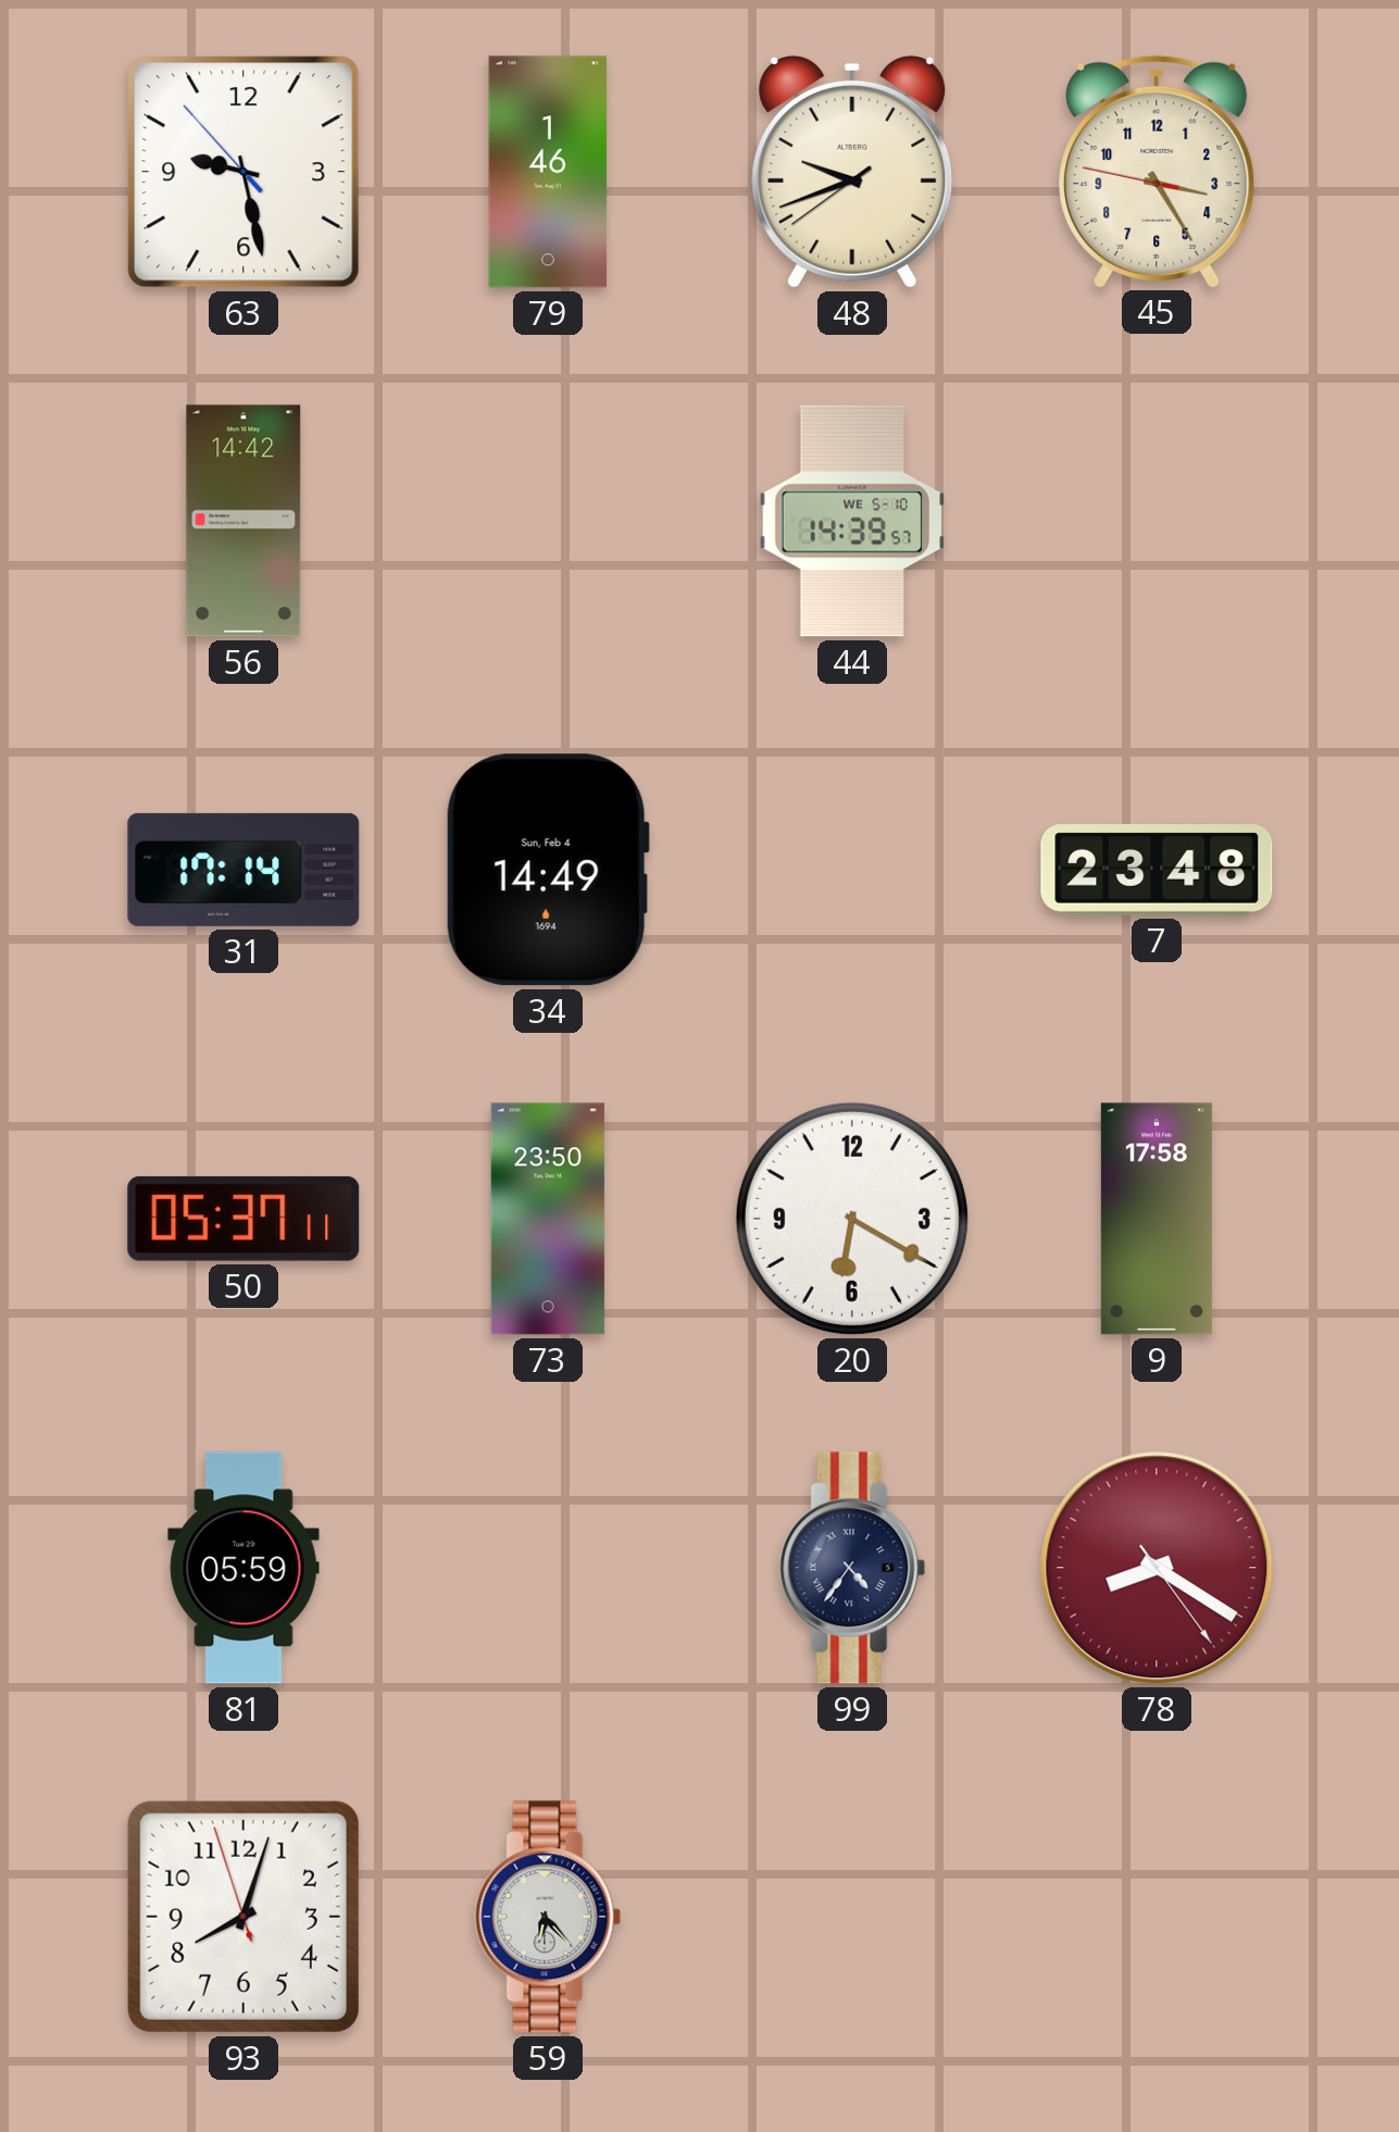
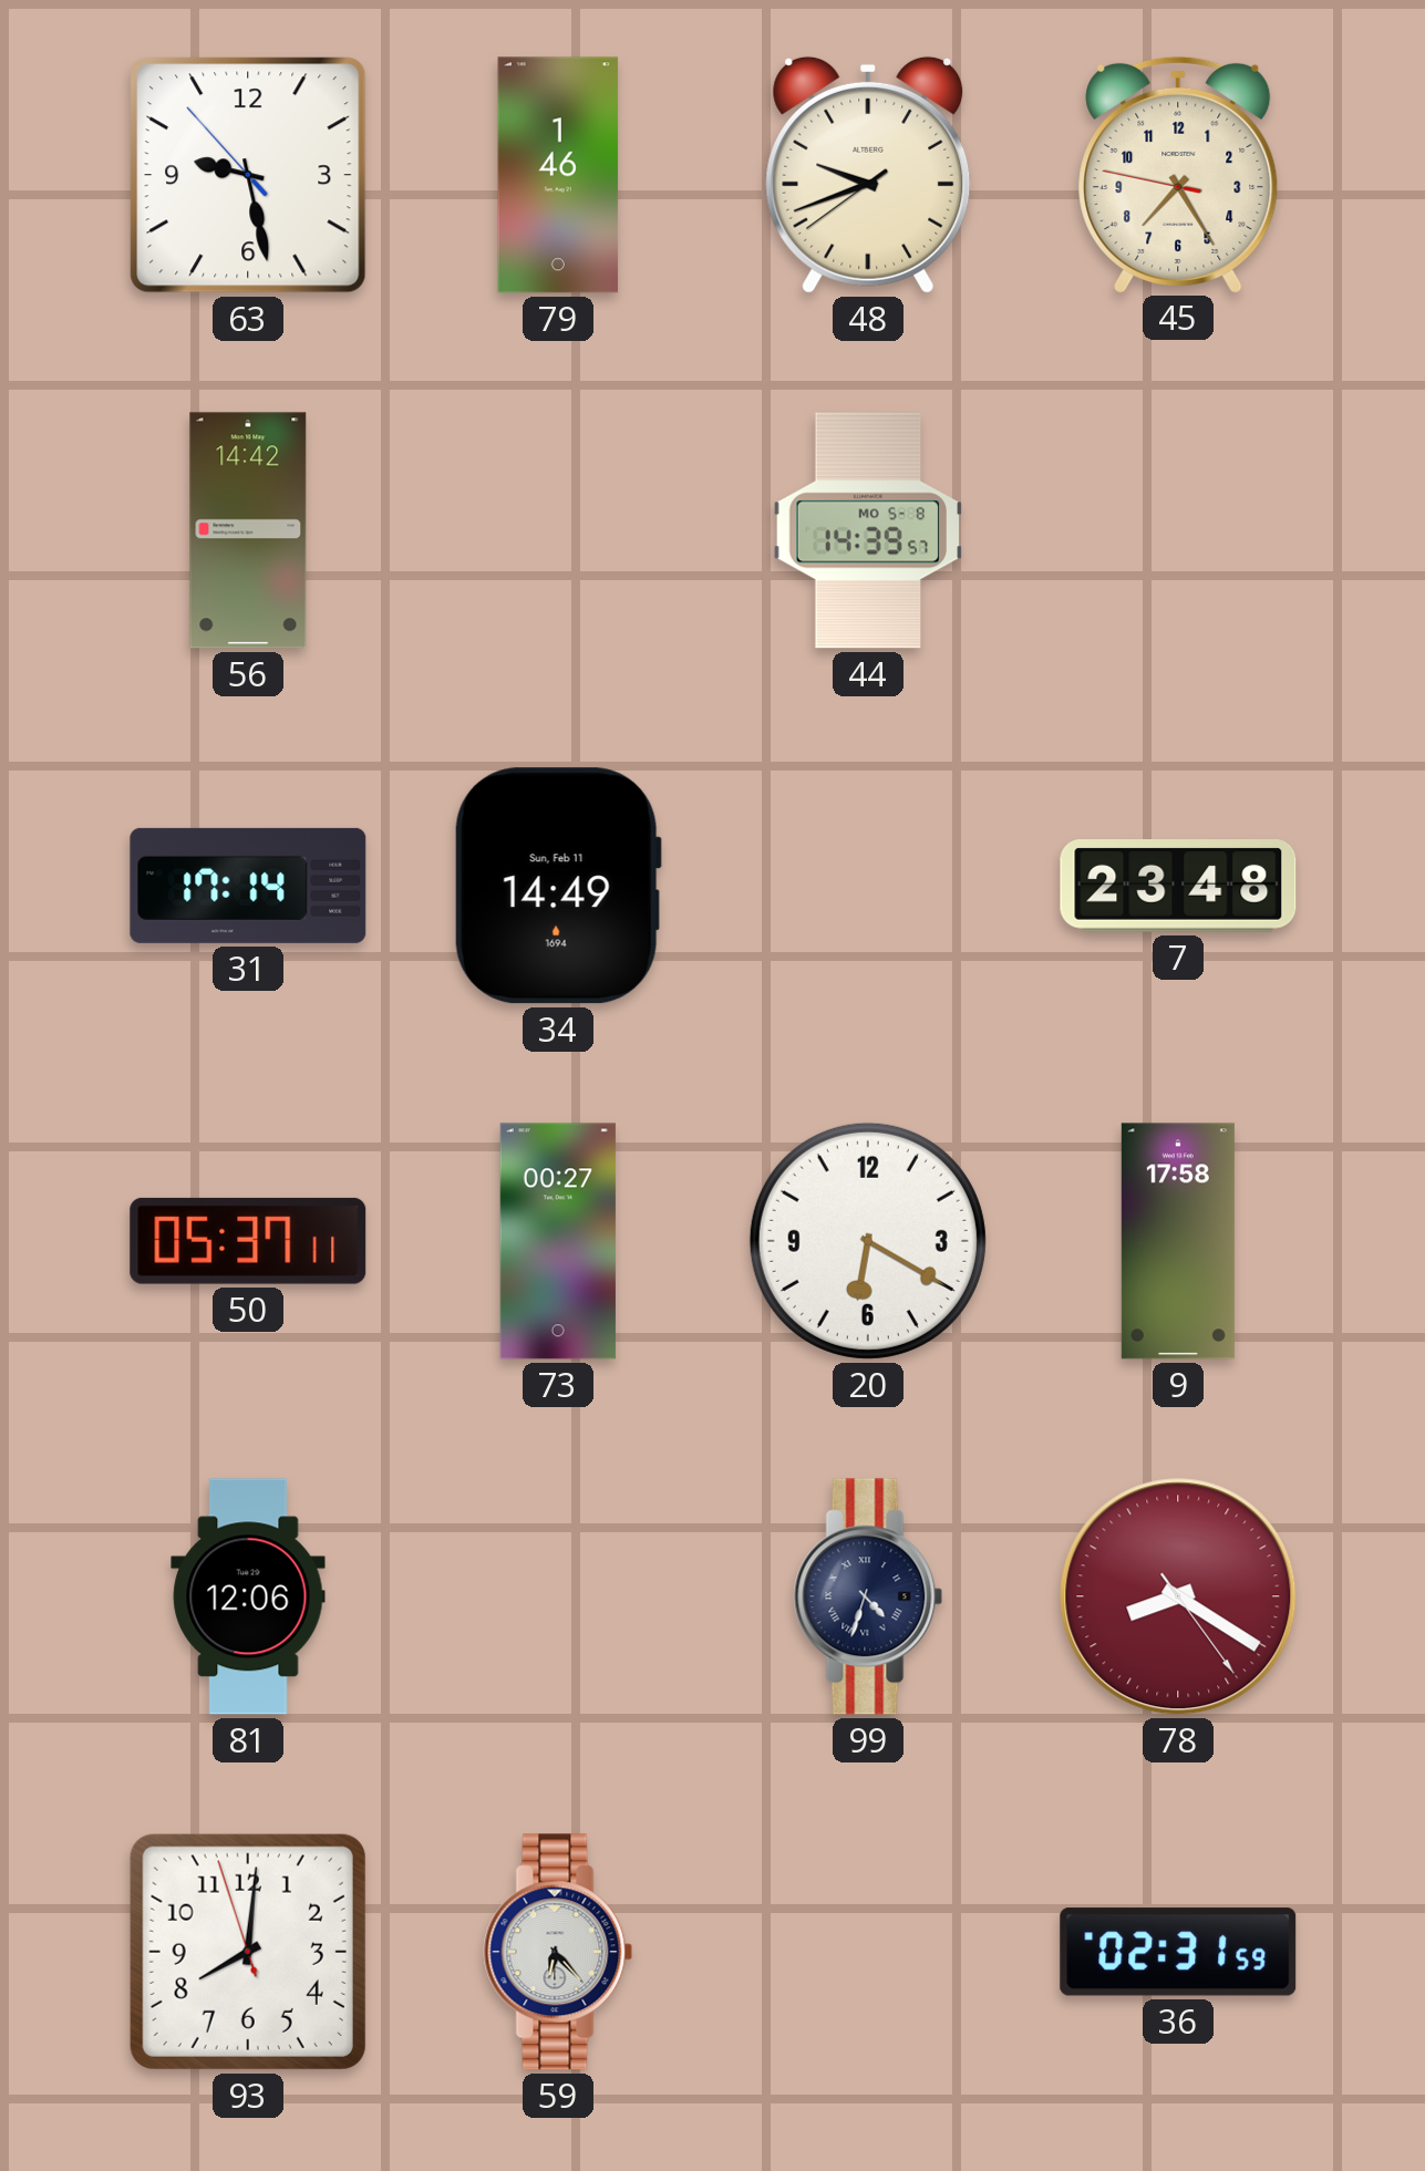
45: 3:24 -> 7:24
44 date: WE 5-10 -> MO 5-8
34 date: Sun, Feb 4 -> Sun, Feb 11
73: 23:50 -> 00:27
81: 05:59 -> 12:06
99: 4:36 -> 4:33
93: 8:02 -> 8:00
36: none -> 02:31
